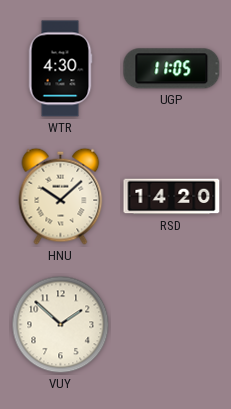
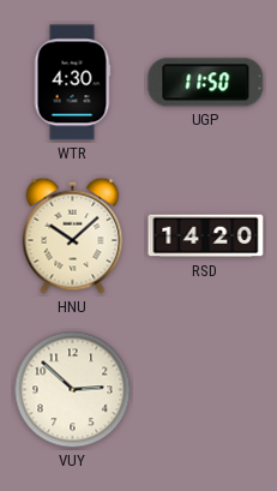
UGP: 11:05 -> 11:50
VUY: 1:52 -> 2:52
